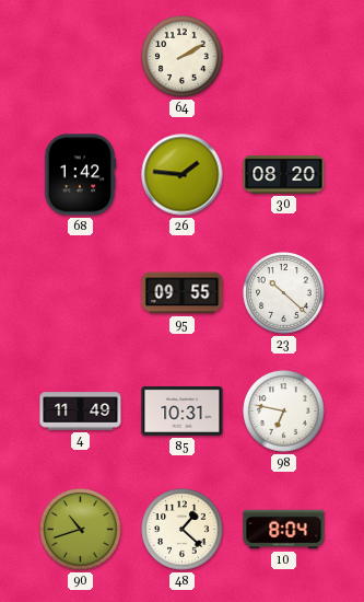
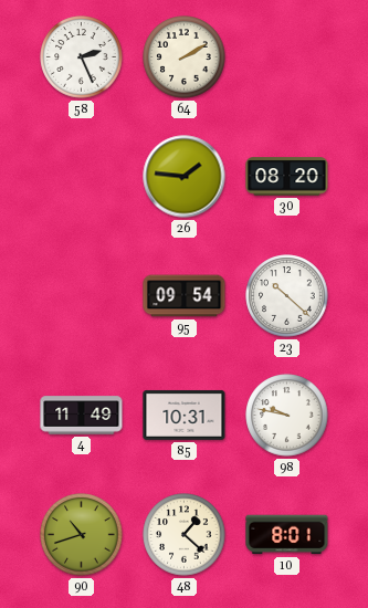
58: none -> 2:26
68: 1:42 -> none
95: 09:55 -> 09:54
98: 6:47 -> 9:47
10: 8:04 -> 8:01
